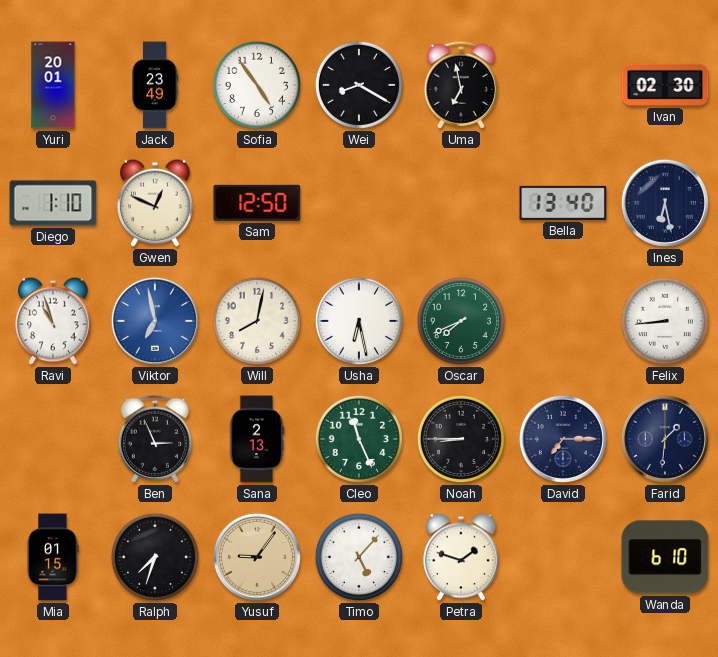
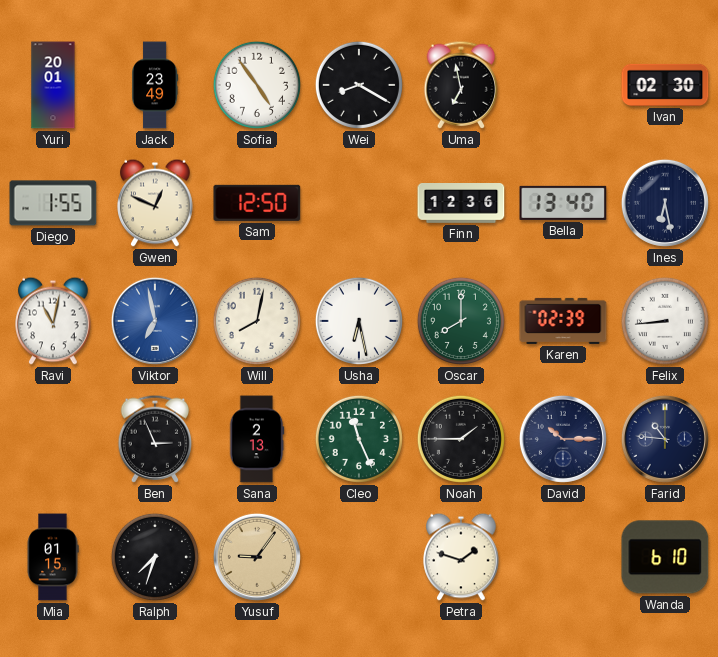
Diego: 1:10 -> 1:55
Finn: none -> 12:36
Ravi: 10:57 -> 11:02
Oscar: 7:41 -> 8:00
Karen: none -> 02:39
Noah: 8:45 -> 1:45
David: 7:15 -> 10:15
Farid: 1:31 -> 10:46
Timo: 5:07 -> none
